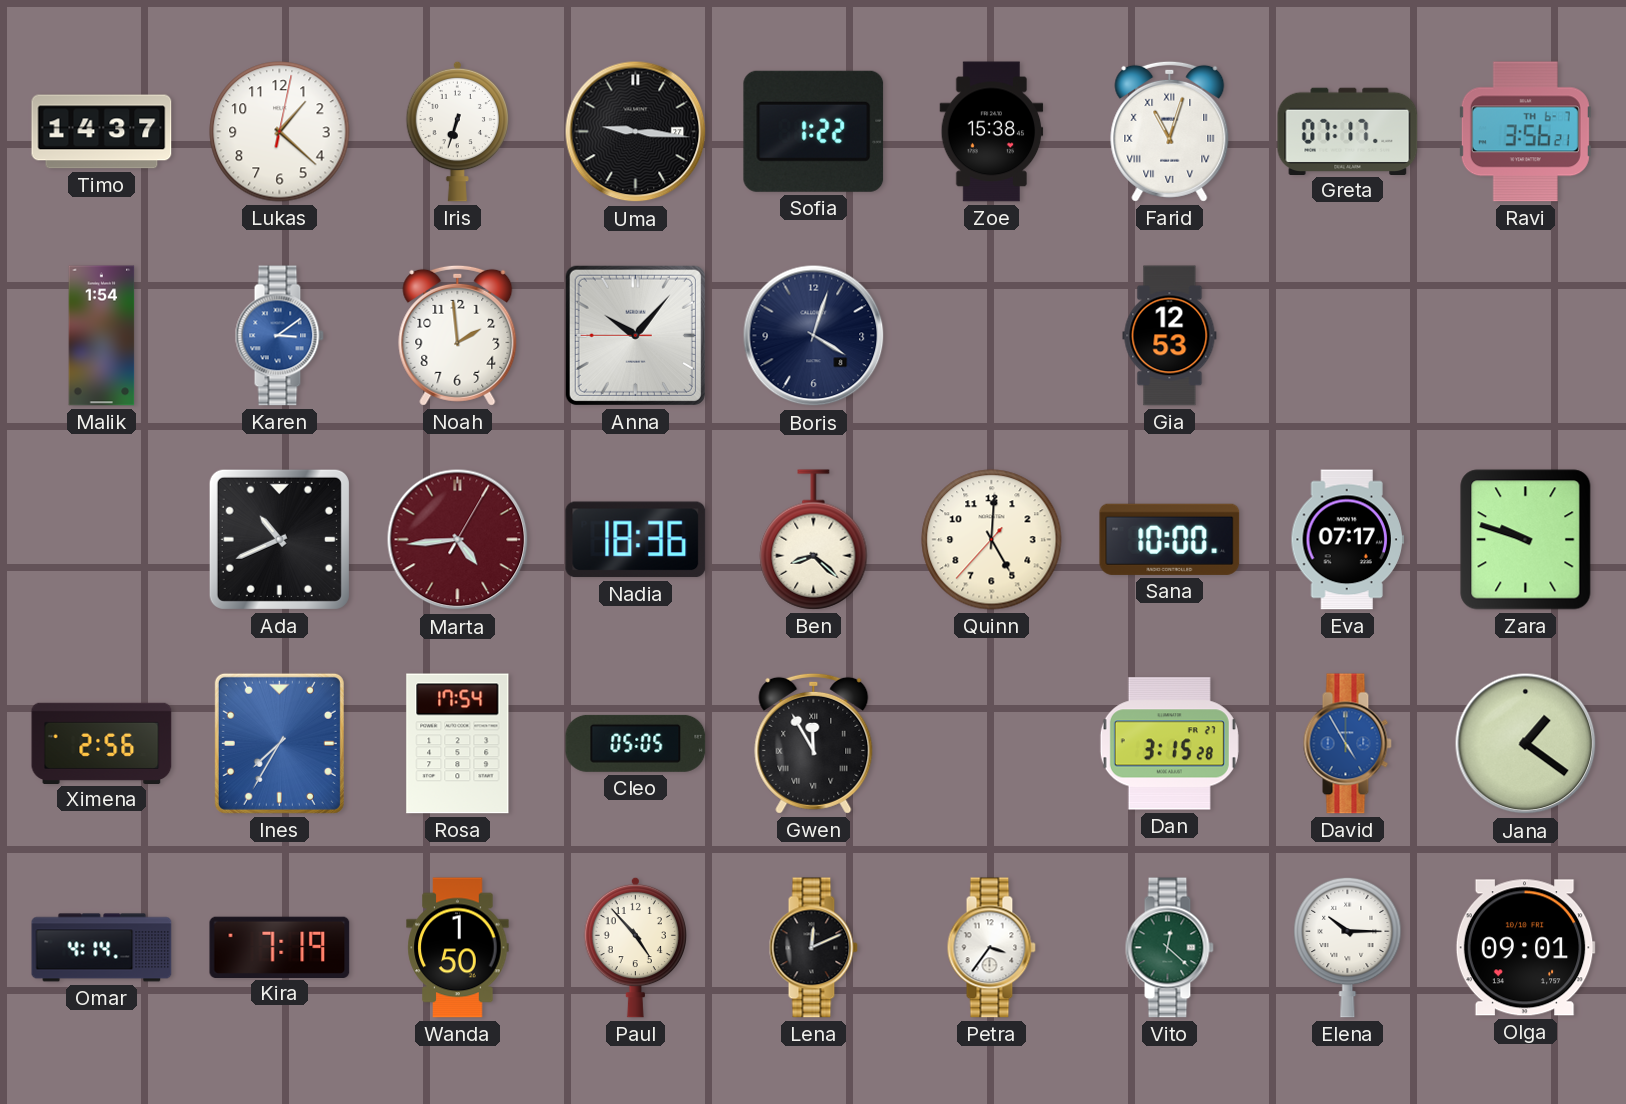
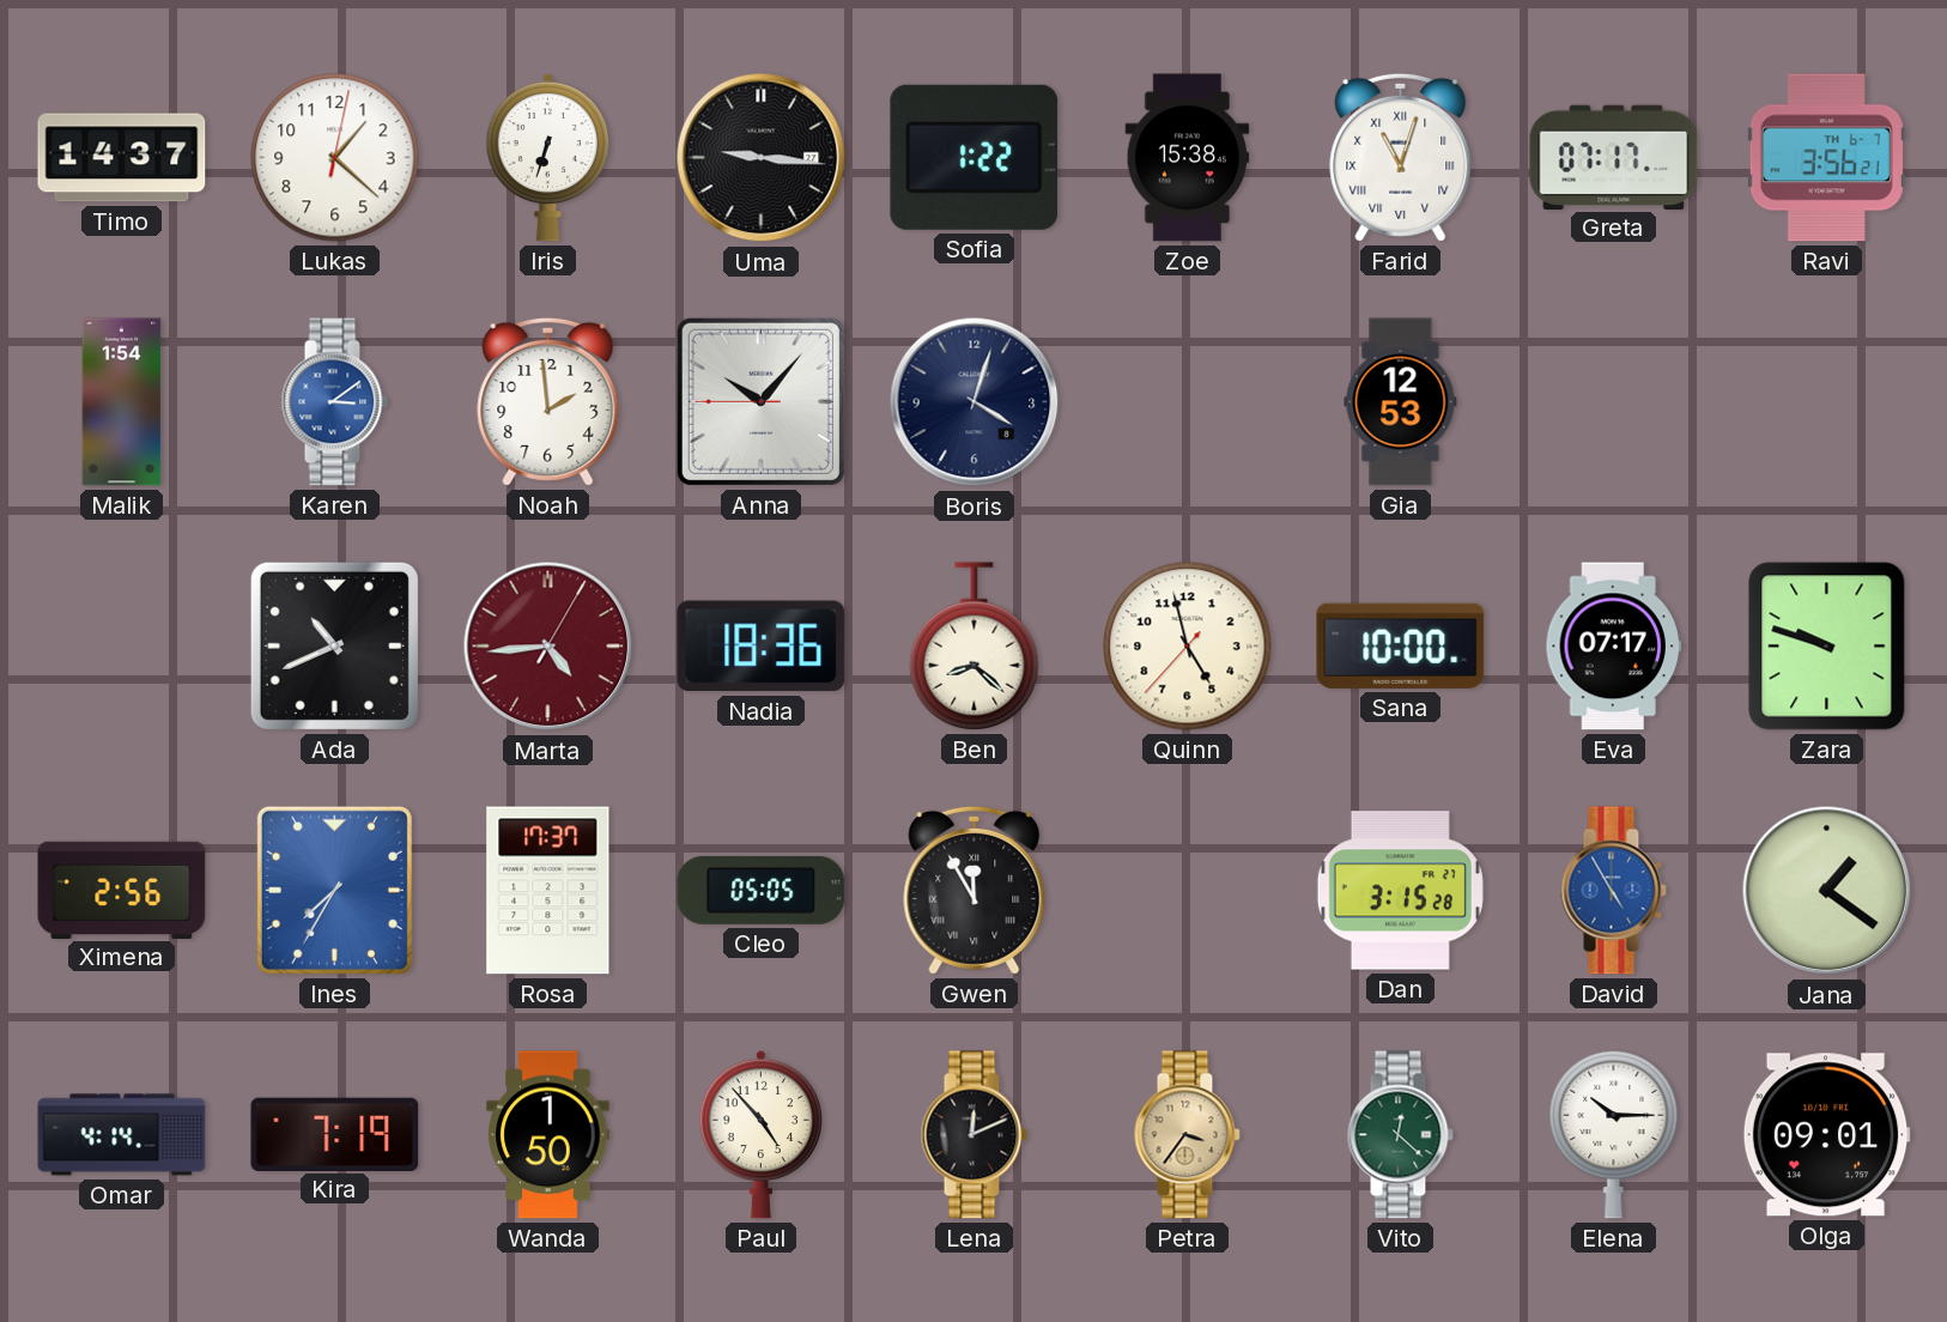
Quinn: 5:00 -> 4:57
Rosa: 17:54 -> 17:37
Petra dial: white -> champagne
